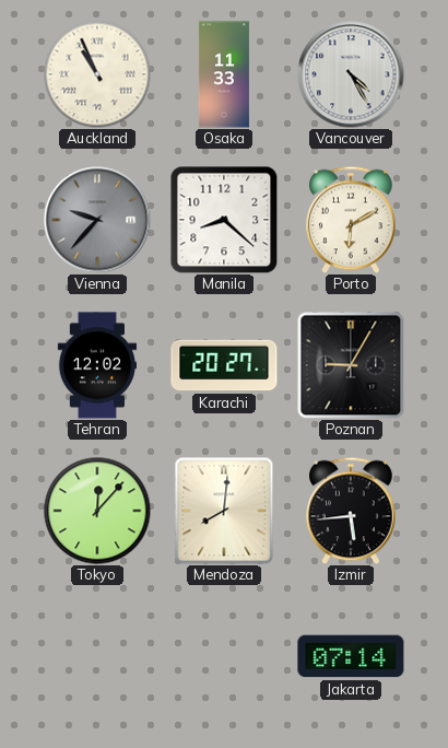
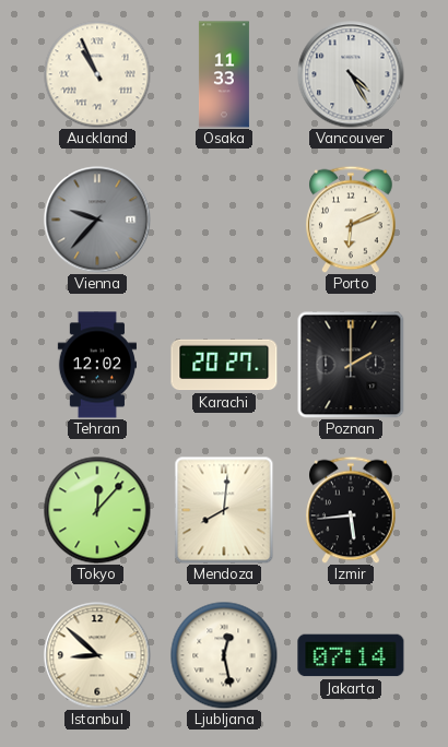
Manila: 8:22 -> none
Porto: 6:10 -> 6:11
Poznan: 9:05 -> 2:00
Istanbul: none -> 8:52
Ljubljana: none -> 12:28
